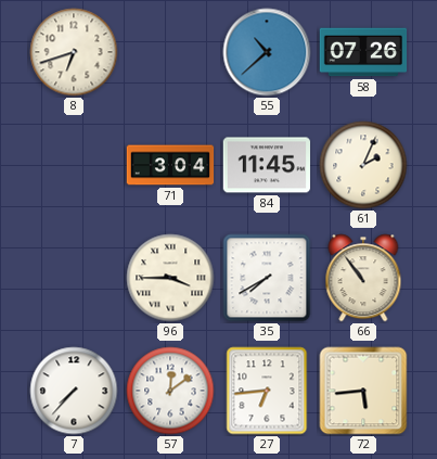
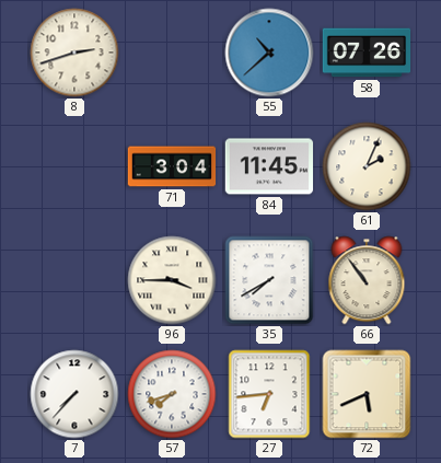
8: 6:42 -> 2:42
57: 12:09 -> 7:42
72: 5:44 -> 5:41
